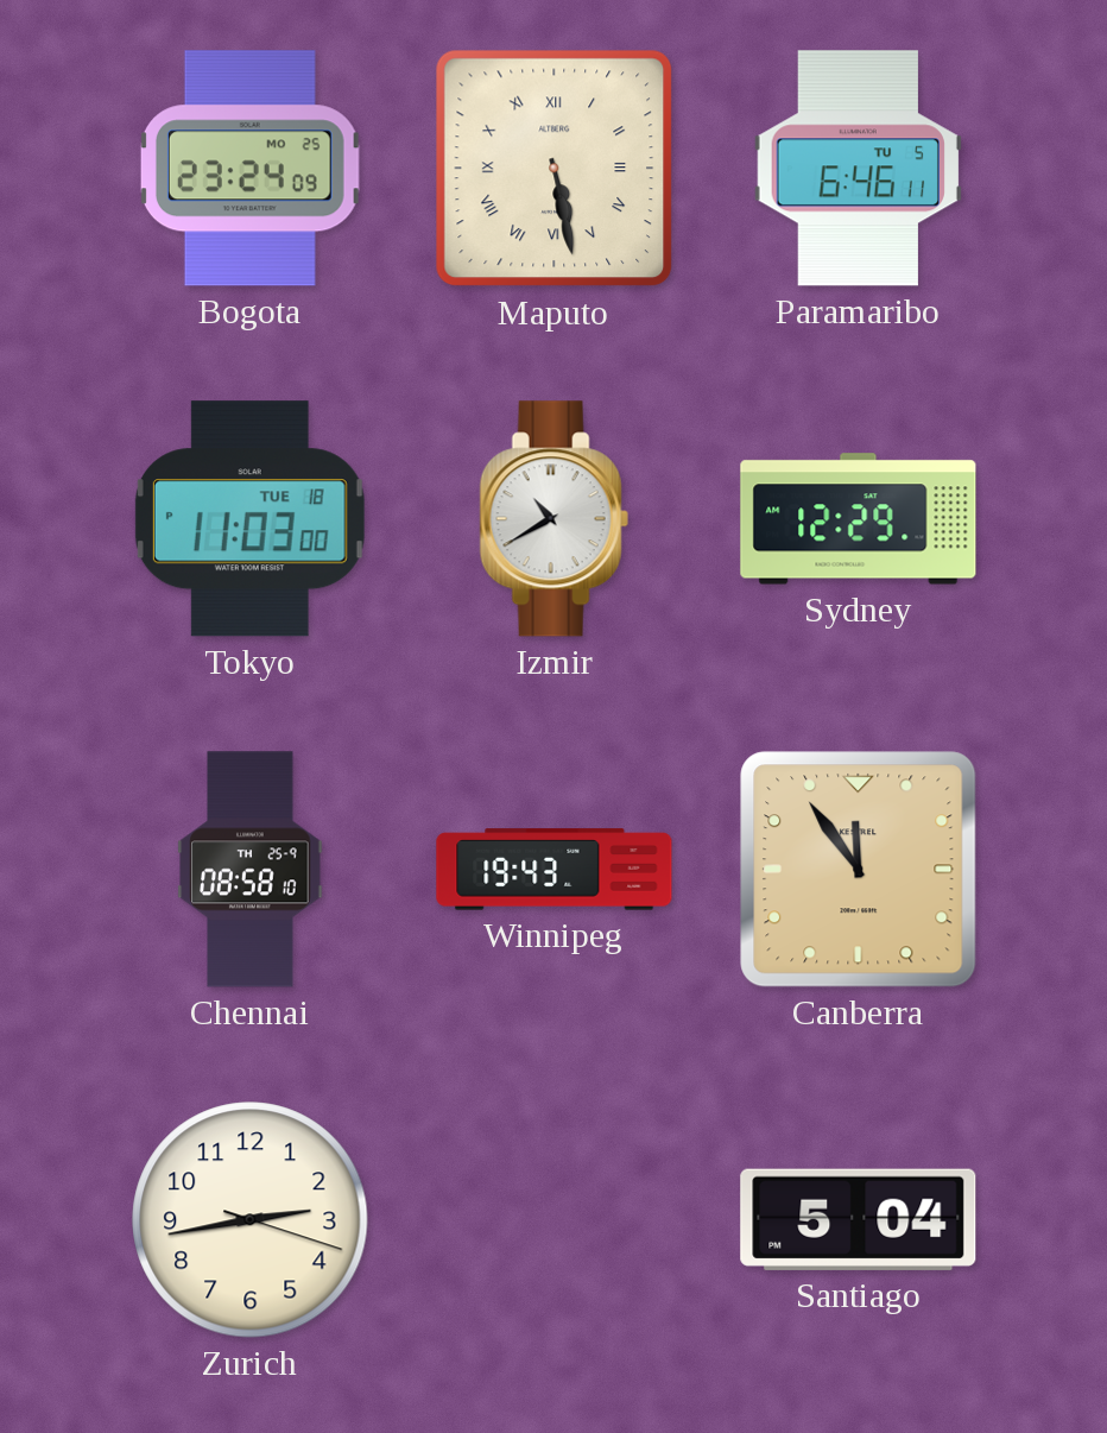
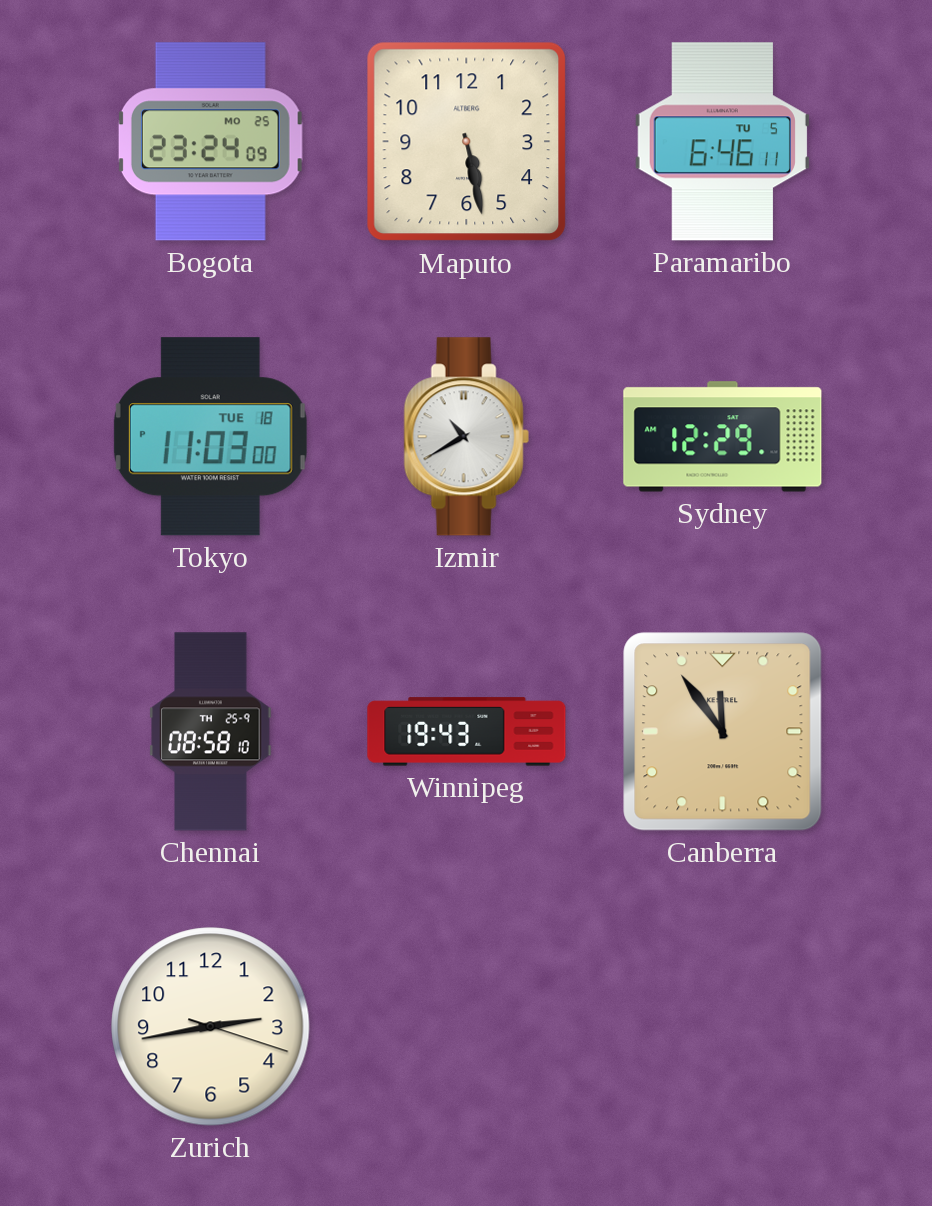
Maputo numerals: Roman -> Arabic
Santiago: 5:04 -> none
